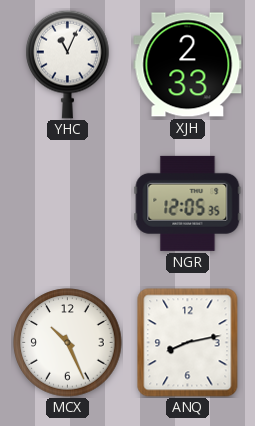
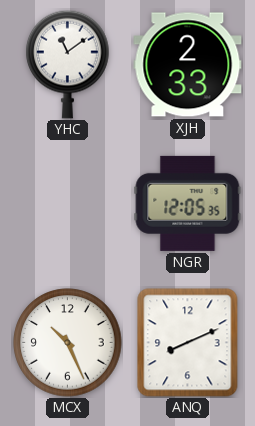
YHC: 11:04 -> 11:09
ANQ: 8:13 -> 8:11
